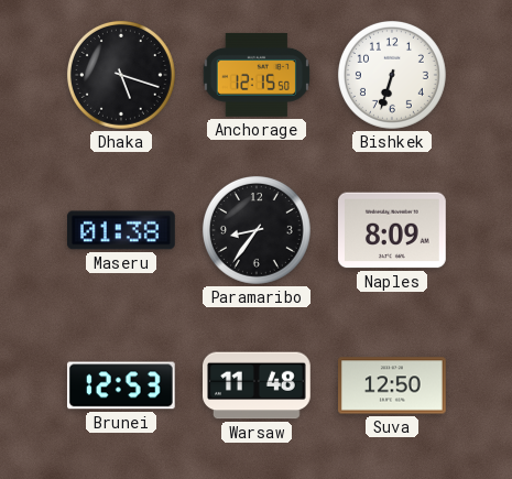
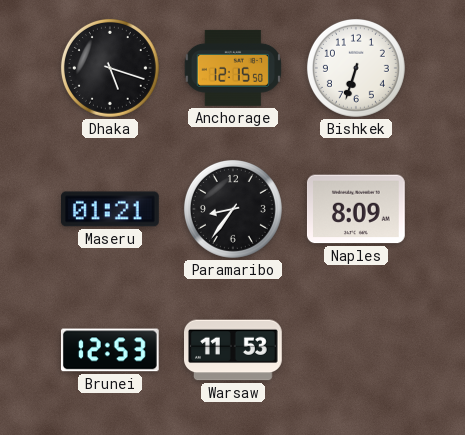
Maseru: 01:38 -> 01:21
Warsaw: 11:48 -> 11:53
Suva: 12:50 -> none
